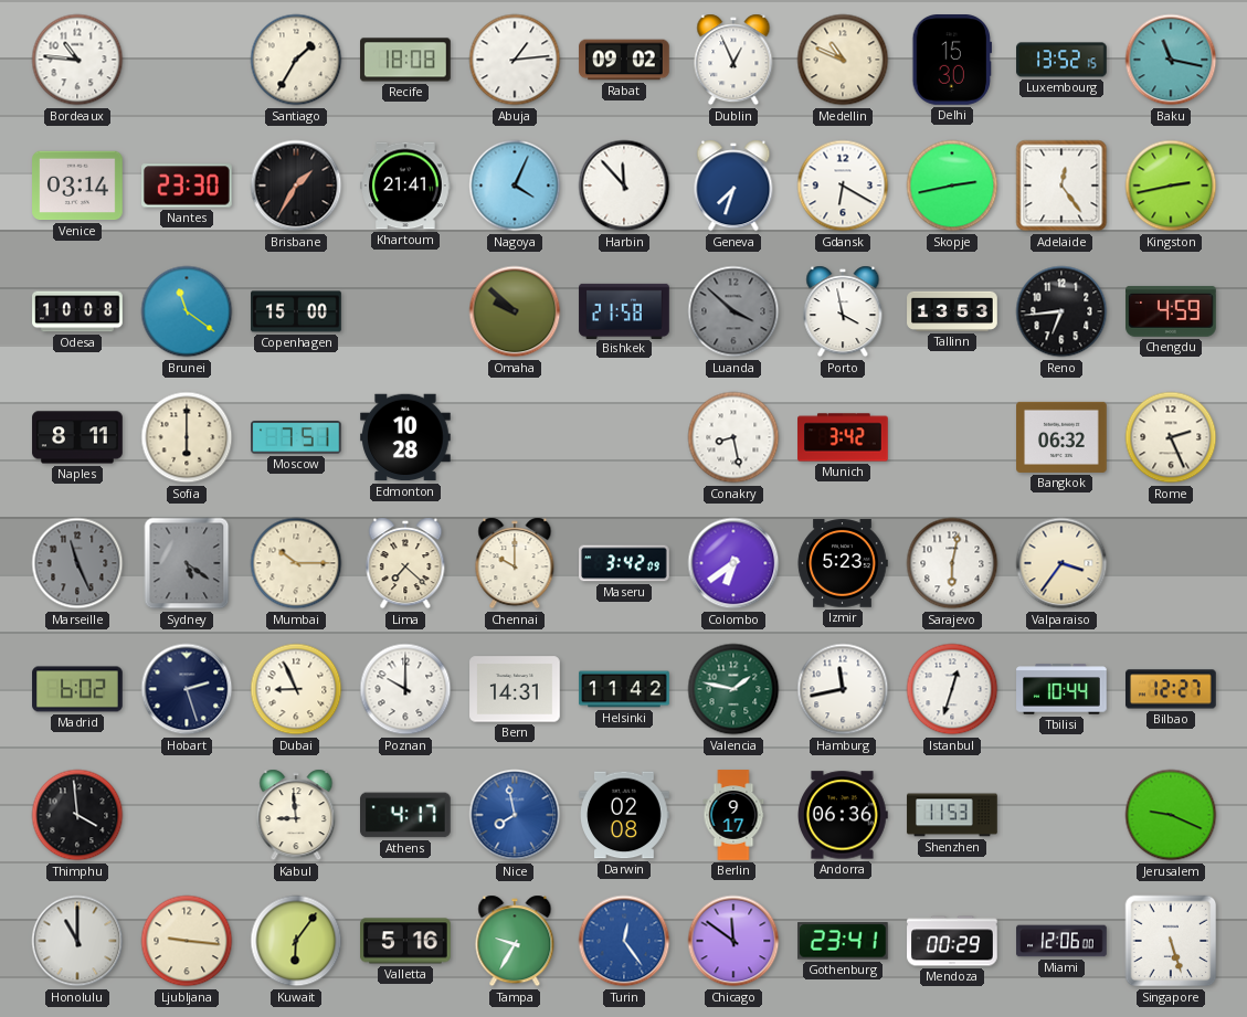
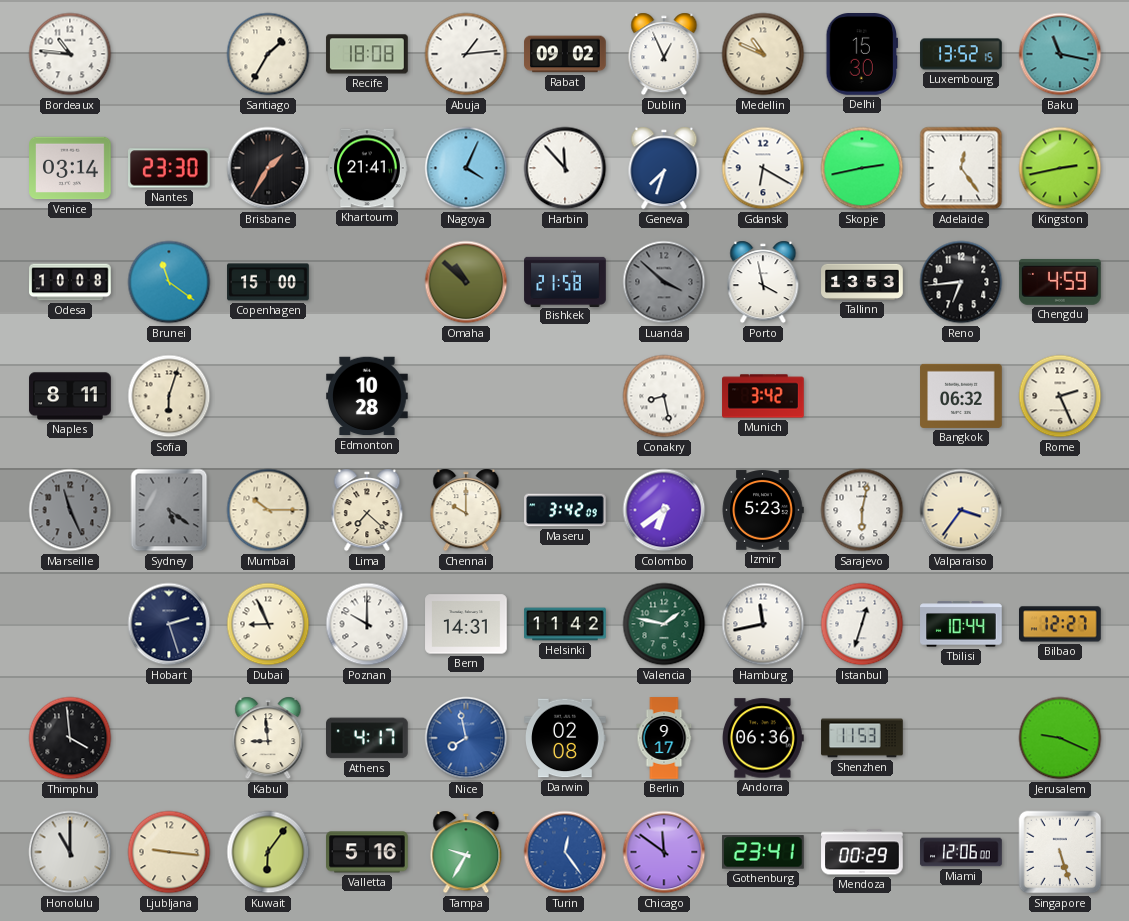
Omaha: 9:52 -> 10:52
Sofia: 6:00 -> 6:03
Moscow: 7:51 -> none
Madrid: 6:02 -> none
